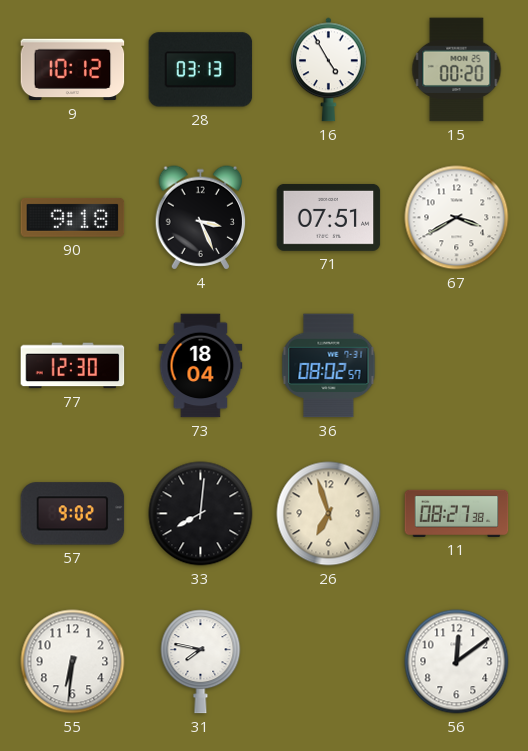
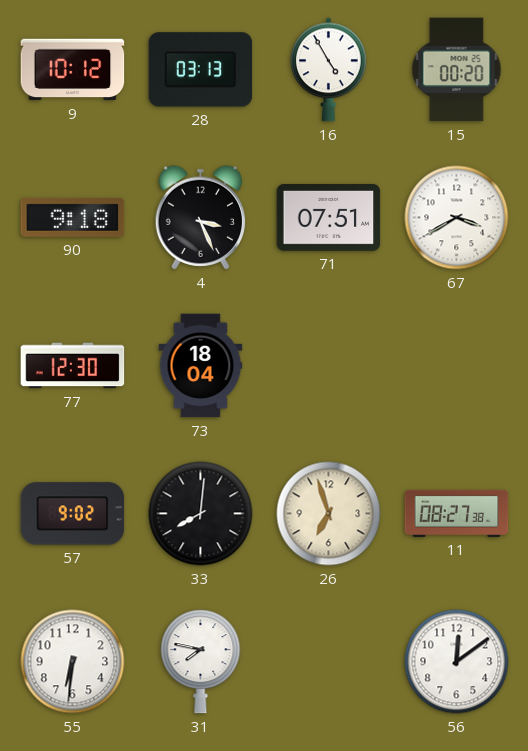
36: 08:02 -> none
